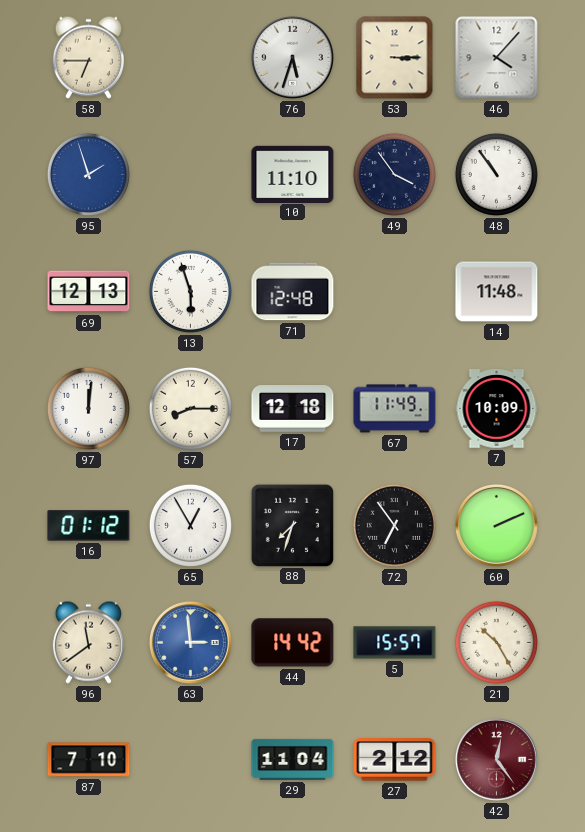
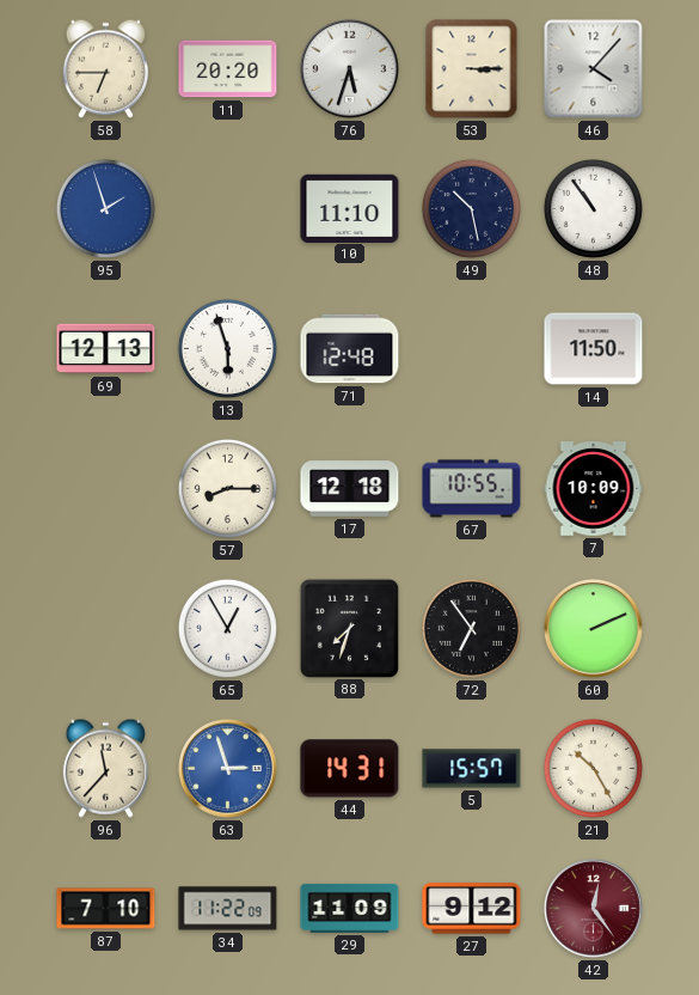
11: none -> 20:20
49: 3:54 -> 10:28
14: 11:48 -> 11:50
97: 12:01 -> none
67: 11:49 -> 10:55
16: 01:12 -> none
96: 11:39 -> 11:37
63: 2:59 -> 2:57
44: 14:42 -> 14:31
34: none -> 11:22
29: 11:04 -> 11:09
27: 2:12 -> 9:12
